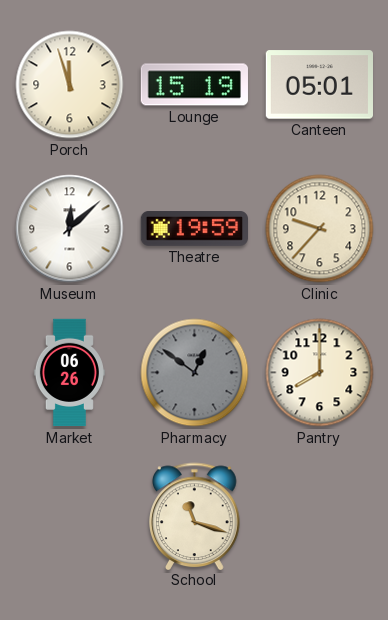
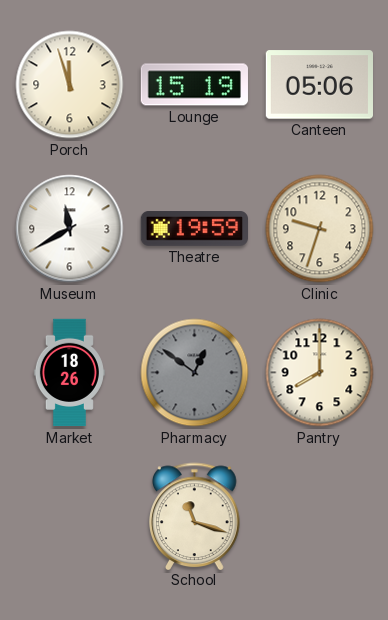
Canteen: 05:01 -> 05:06
Museum: 12:08 -> 11:40
Clinic: 9:37 -> 9:33
Market: 06:26 -> 18:26
